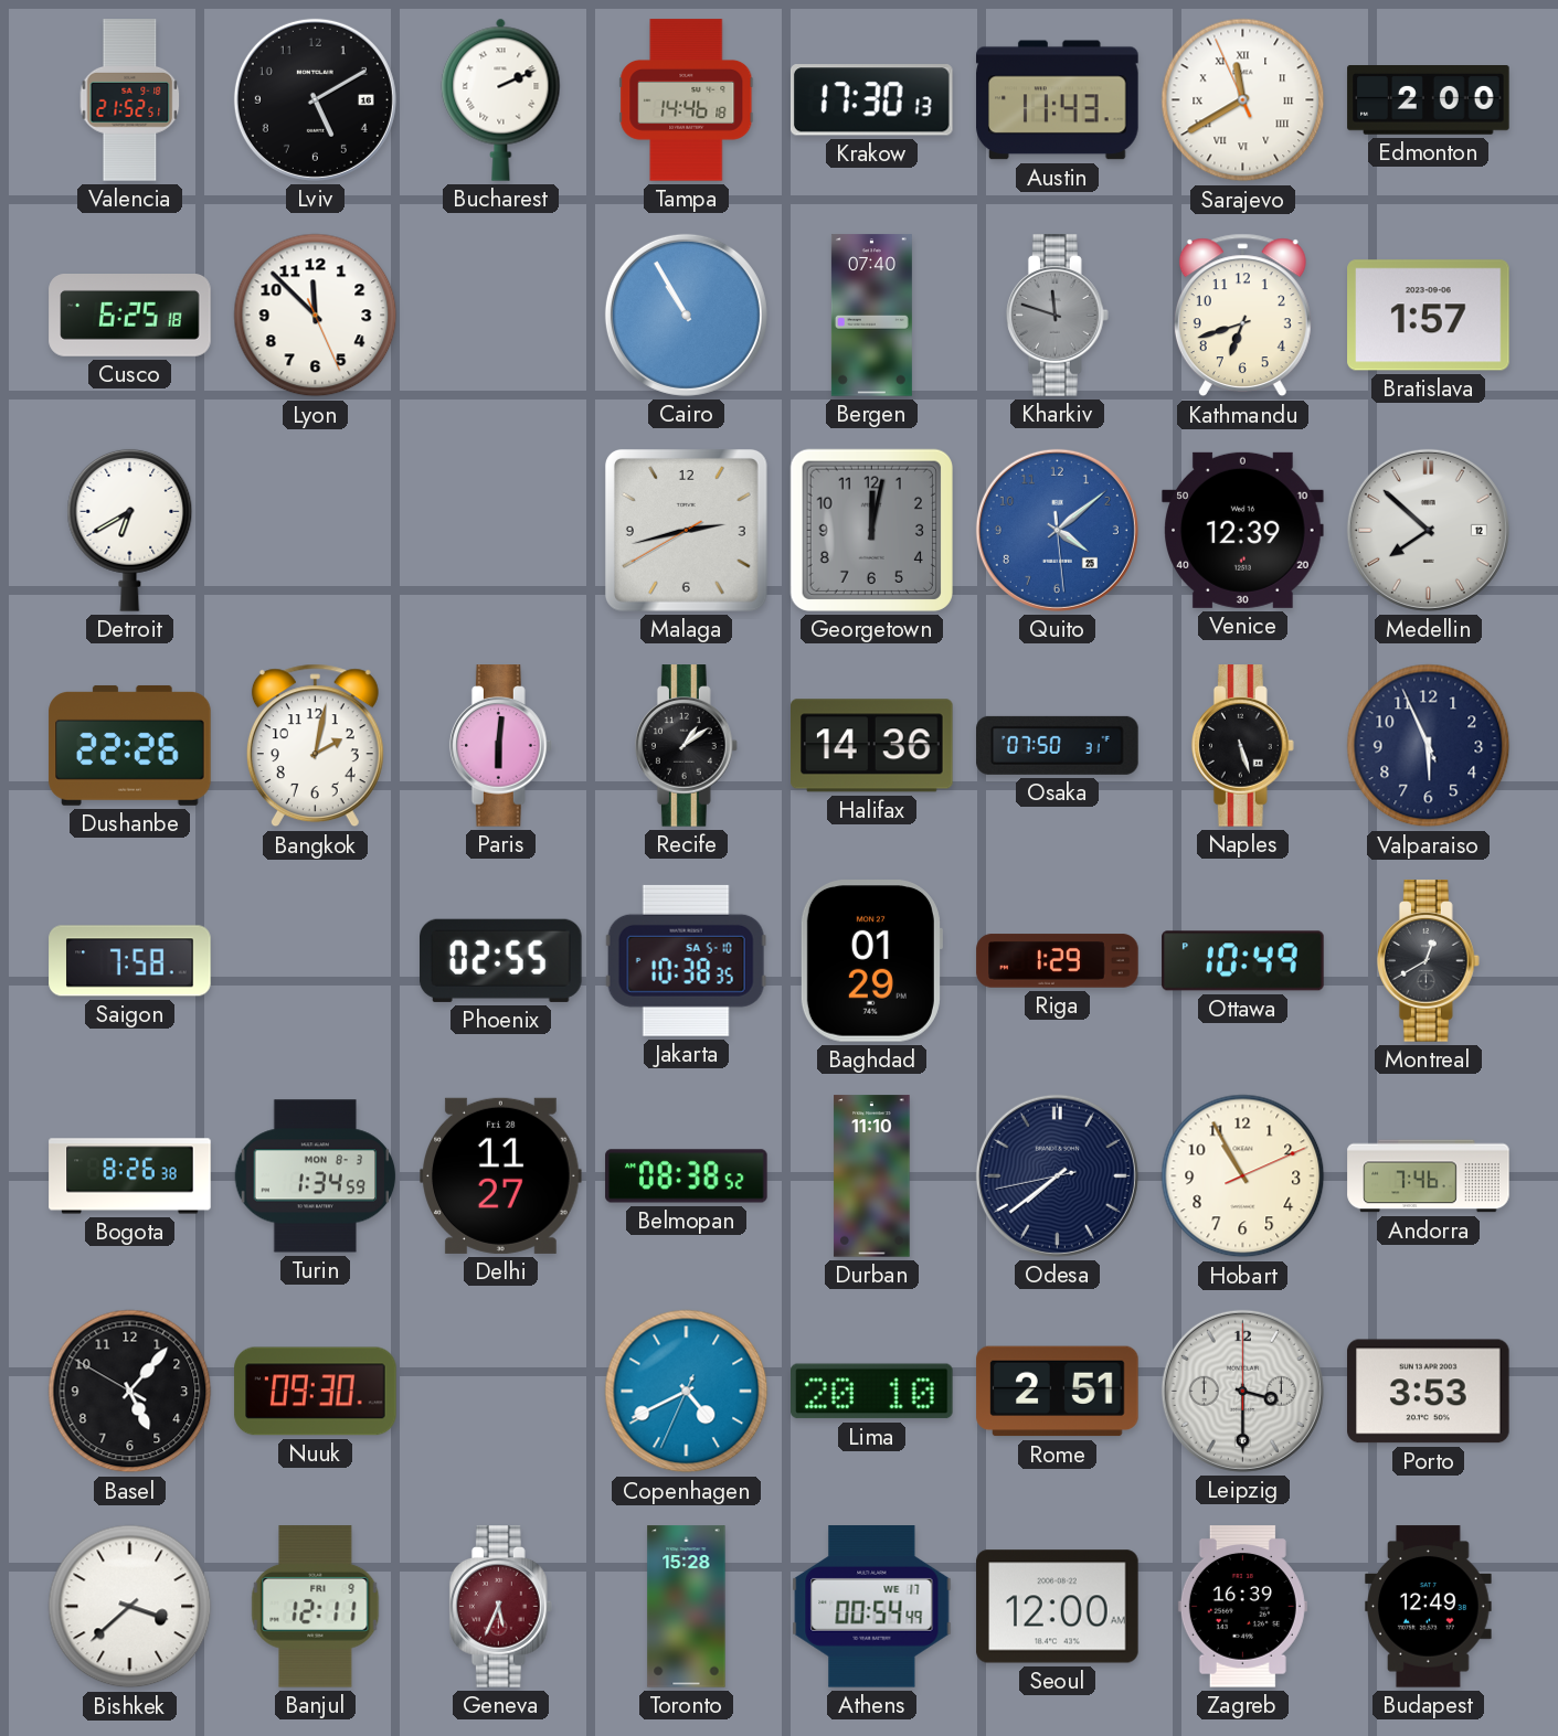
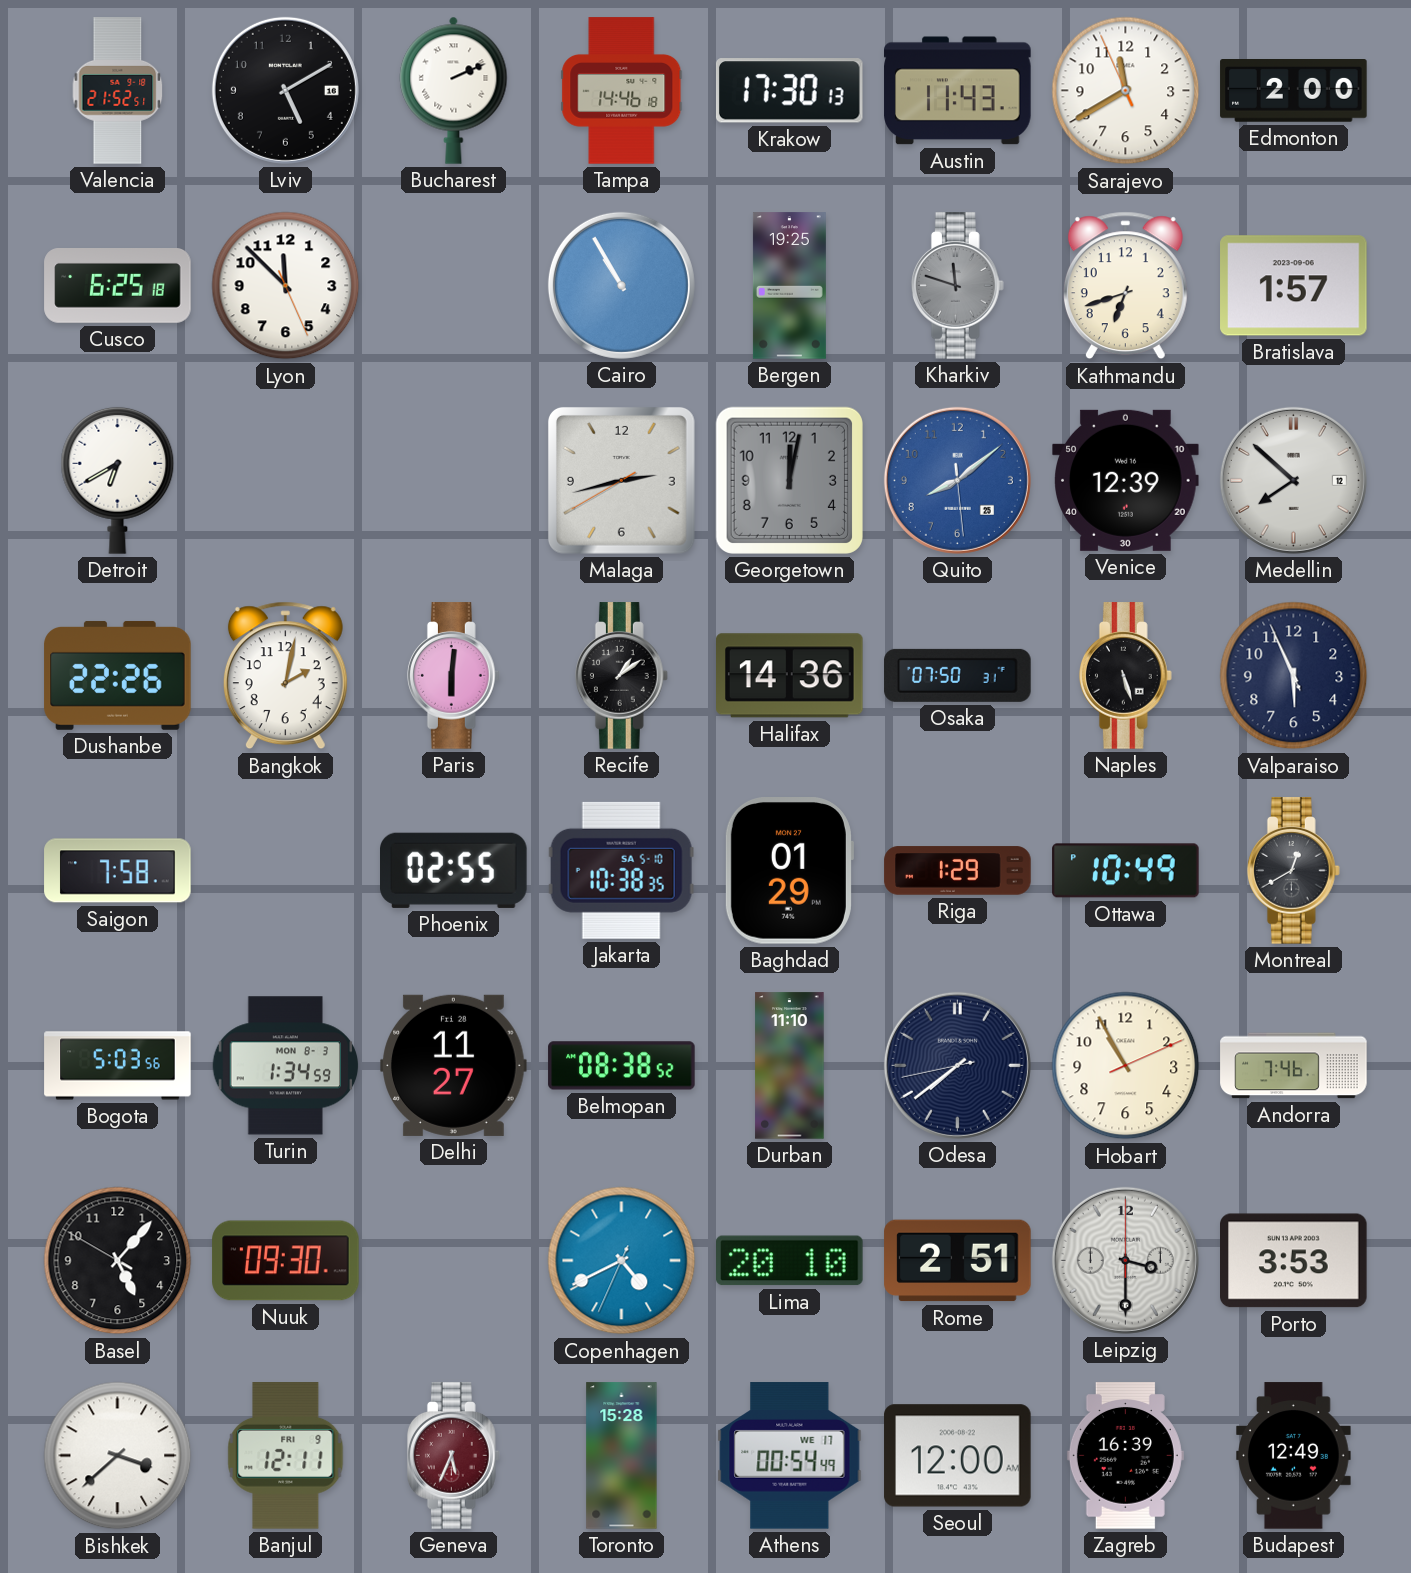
Sarajevo numerals: Roman -> Arabic
Bergen: 07:40 -> 19:25
Quito: 4:08 -> 8:08
Bogota: 8:26 -> 5:03
